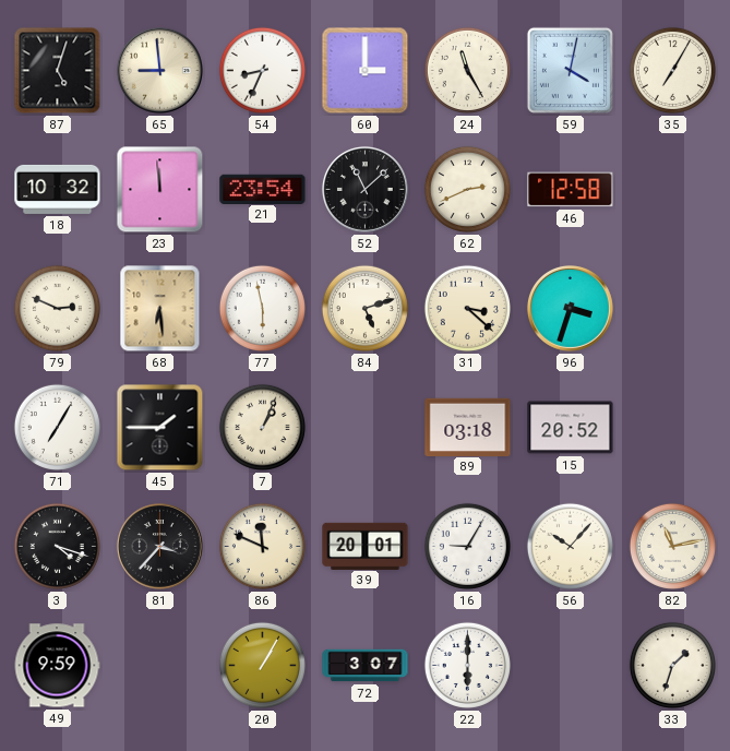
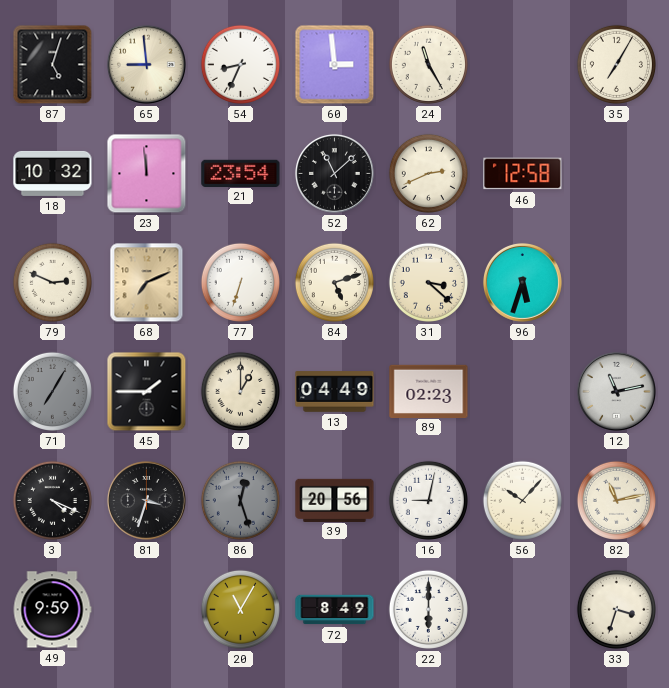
60: 3:00 -> 2:59
59: 4:02 -> none
68: 6:29 -> 7:11
77: 5:58 -> 6:33
96: 3:33 -> 5:33
71 dial: white -> grey
7: 1:04 -> 1:00
13: none -> 04:49
89: 03:18 -> 02:23
15: 20:52 -> none
12: none -> 11:13
3: 4:18 -> 4:19
81: 3:37 -> 3:33
86: 11:49 -> 12:27
86 dial: cream -> grey
39: 20:01 -> 20:56
16: 9:05 -> 9:02
20: 1:05 -> 11:05
72: 3:07 -> 8:49
33: 1:33 -> 3:33
